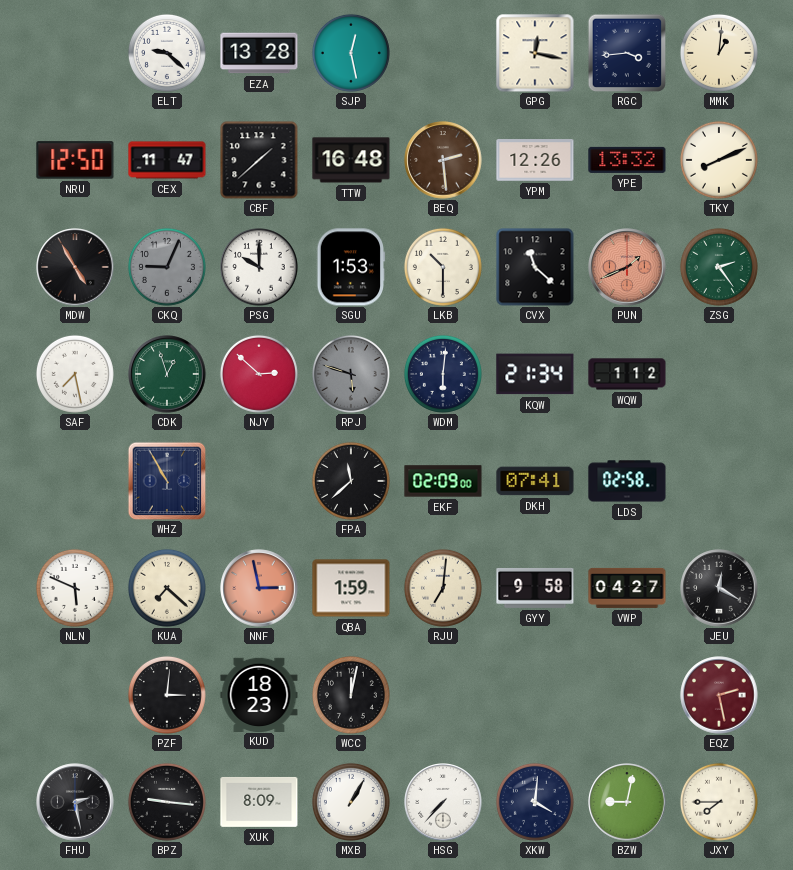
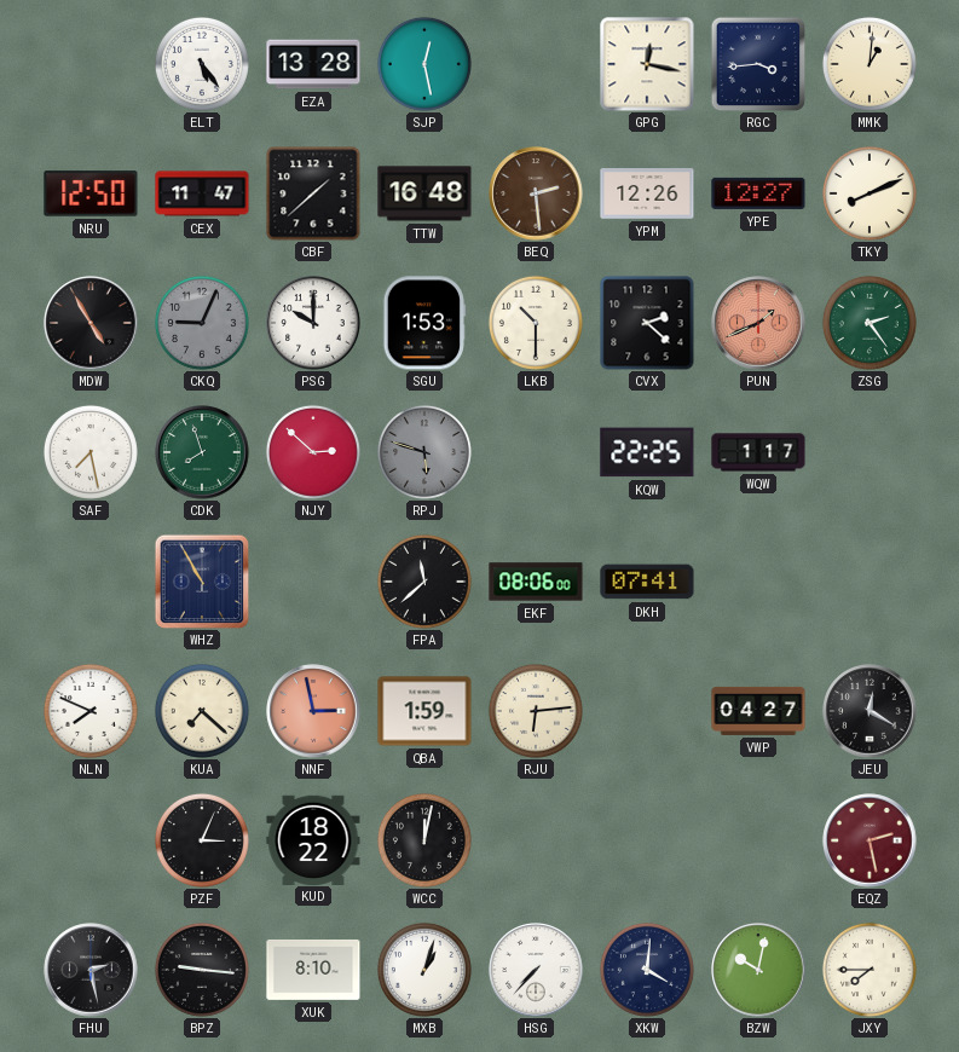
ELT: 9:22 -> 5:24
YPE: 13:32 -> 12:27
CVX: 11:22 -> 2:22
CDK: 12:57 -> 7:57
WDM: 6:01 -> none
KQW: 21:34 -> 22:25
WQW: 1:12 -> 1:17
EKF: 02:09 -> 08:06
LDS: 02:58 -> none
NLN: 5:49 -> 7:49
RJU: 7:01 -> 6:14
GYY: 9:58 -> none
PZF: 3:01 -> 3:04
KUD: 18:23 -> 18:22
XUK: 8:09 -> 8:10
MXB: 1:05 -> 1:03
BZW: 9:02 -> 10:02
